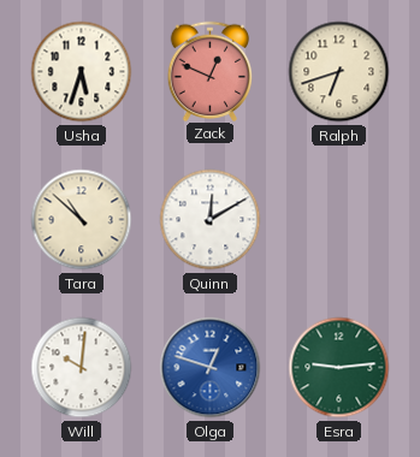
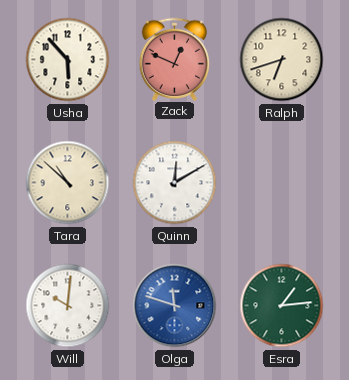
Usha: 5:33 -> 5:53
Olga: 12:48 -> 11:48
Esra: 9:14 -> 1:14
